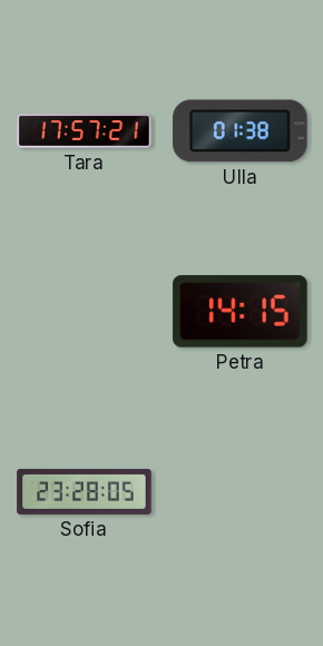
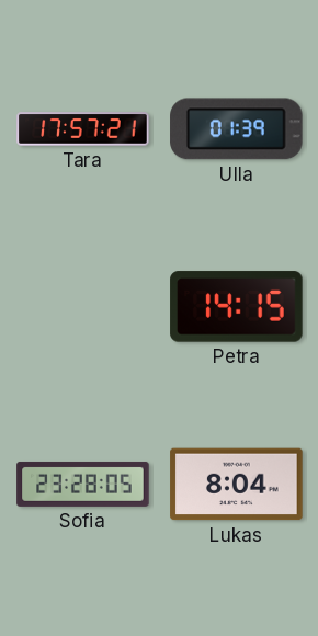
Ulla: 01:38 -> 01:39
Lukas: none -> 8:04
